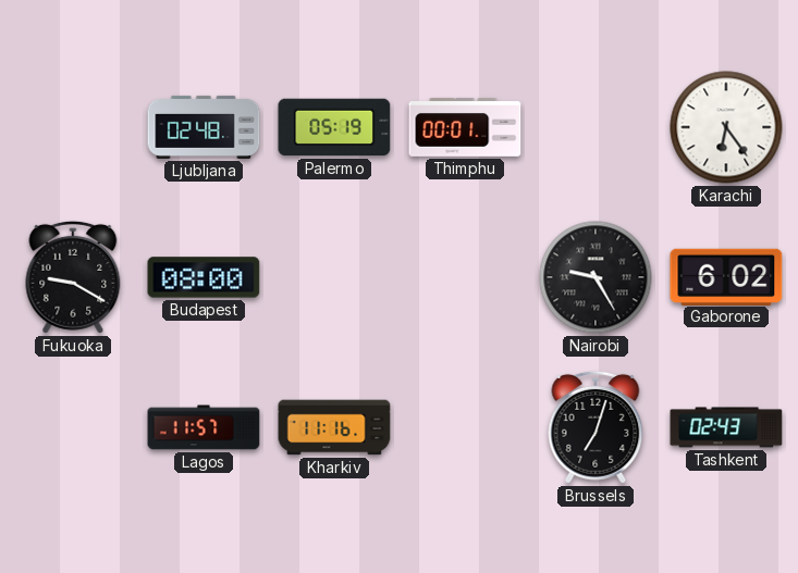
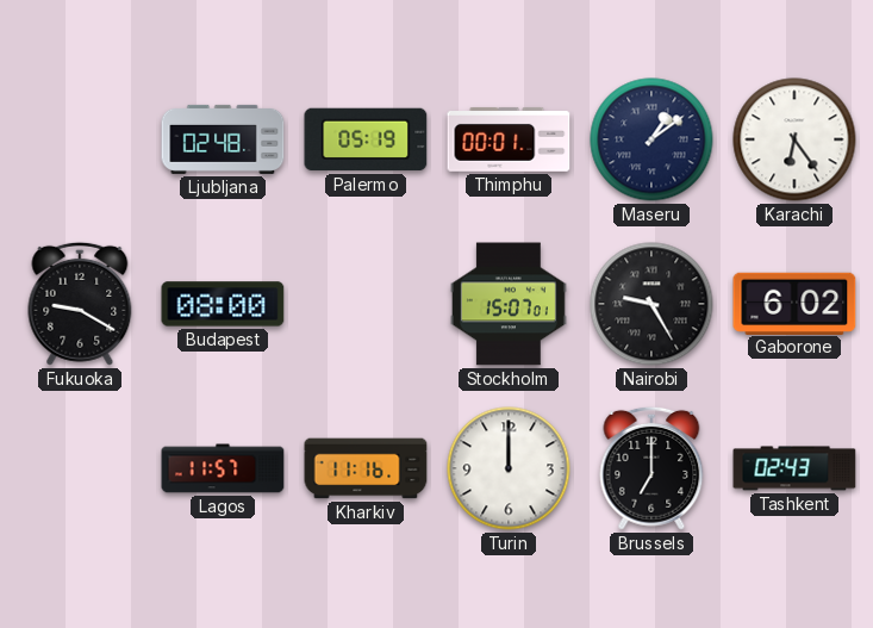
Maseru: none -> 1:09
Stockholm: none -> 15:07
Turin: none -> 12:00
Brussels: 7:03 -> 7:00
